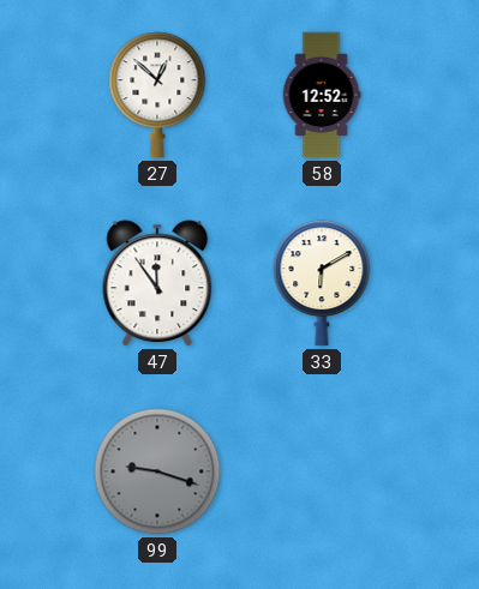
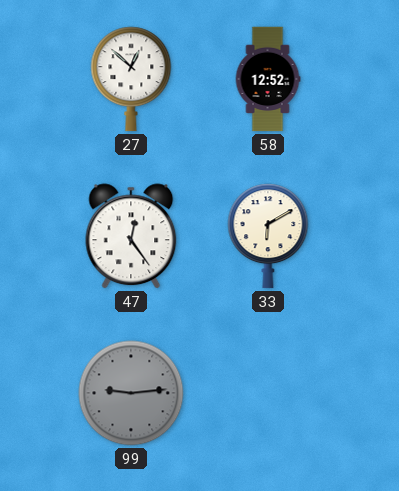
47: 11:54 -> 12:24
99: 9:18 -> 9:14
